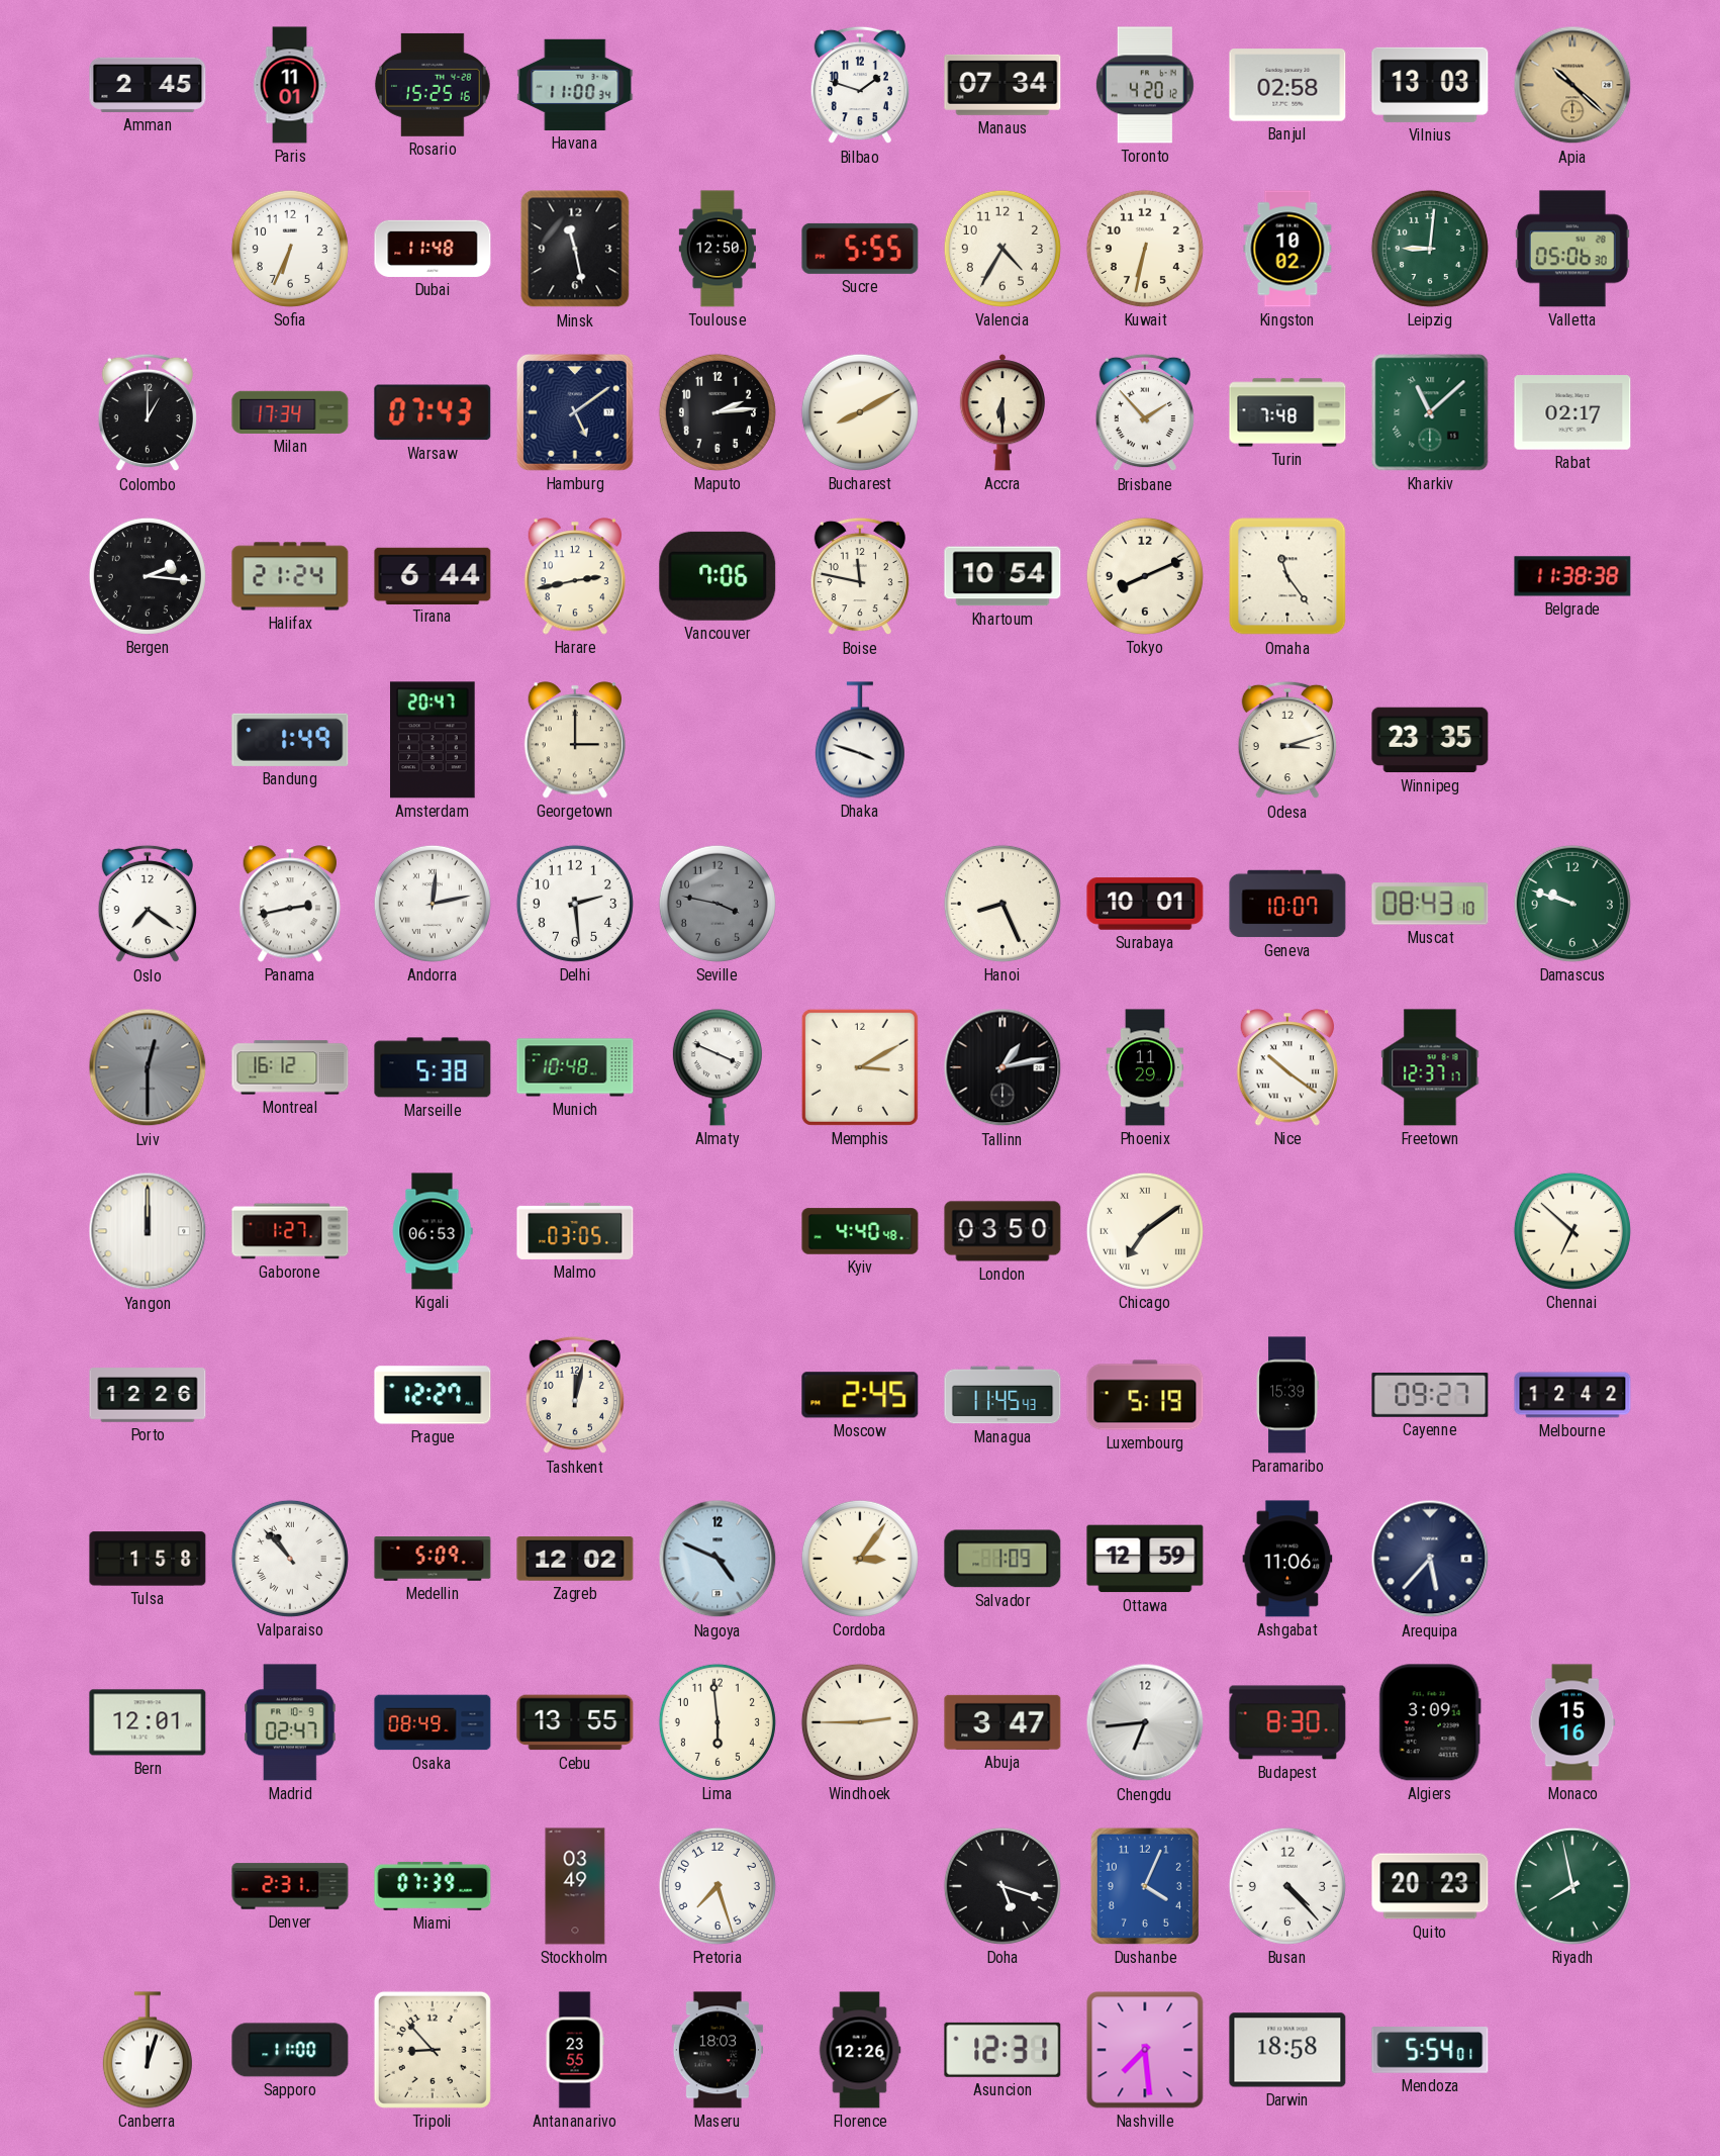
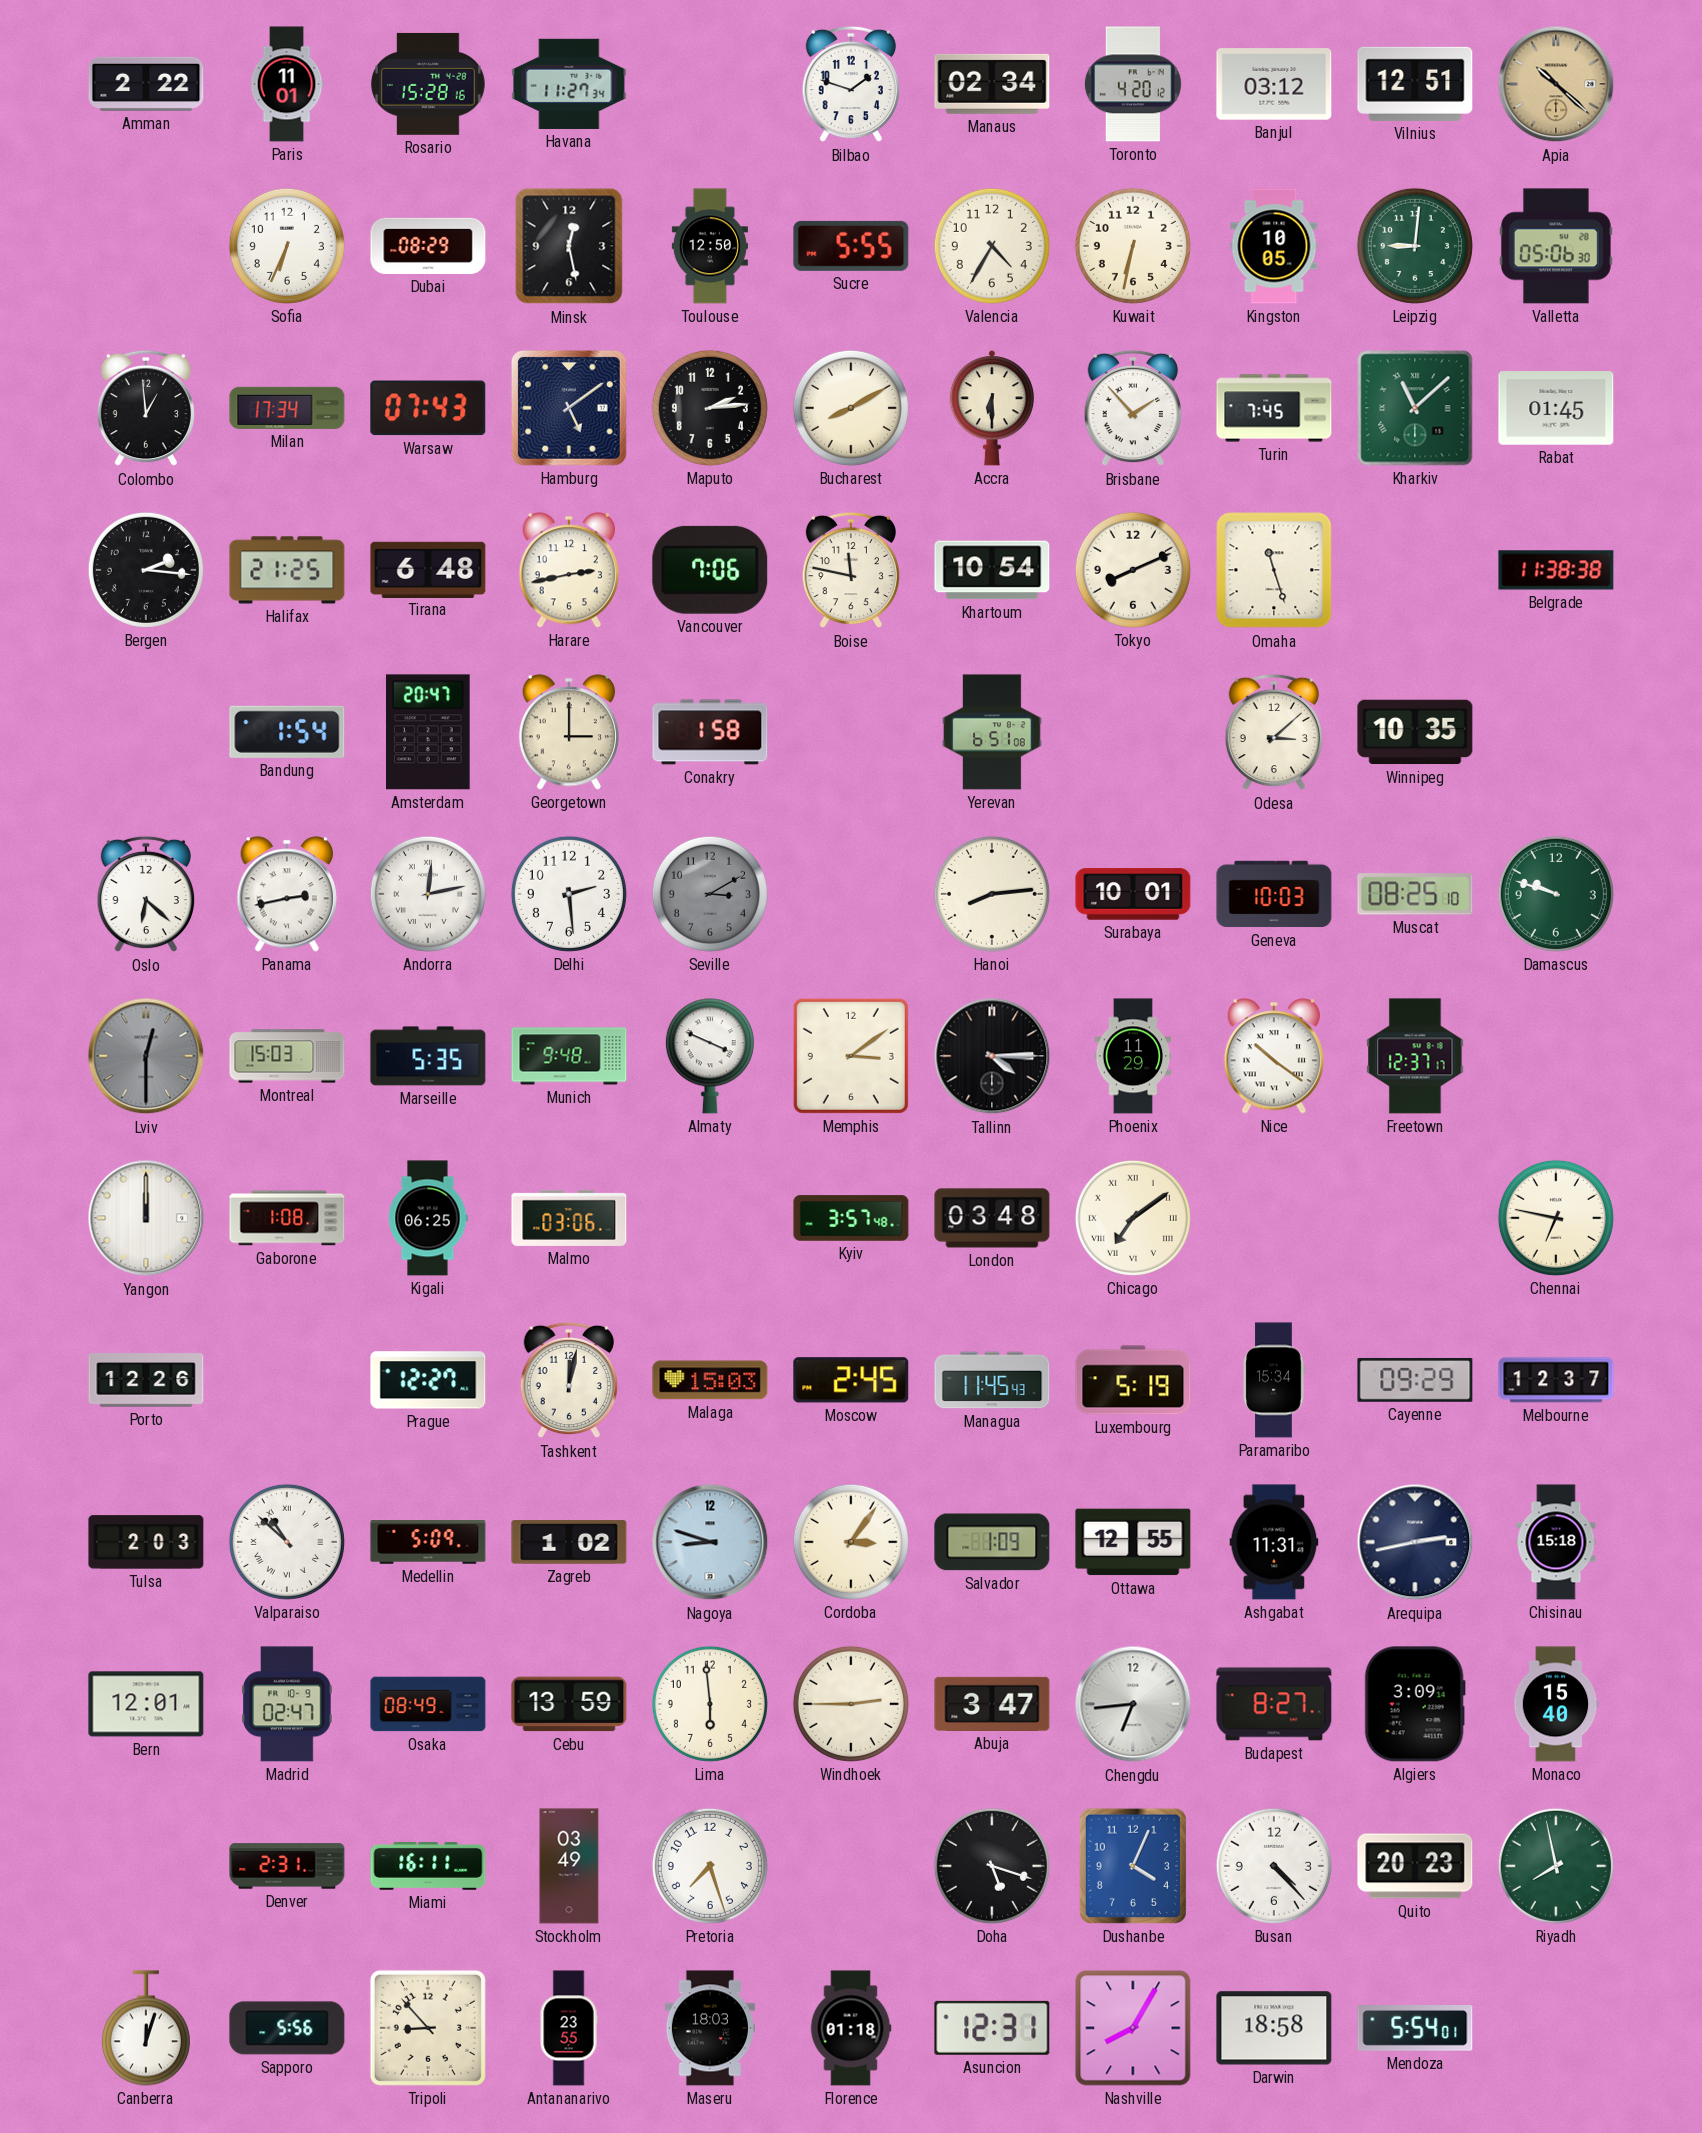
Amman: 2:45 -> 2:22
Rosario: 15:25 -> 15:28
Havana: 11:00 -> 11:27
Manaus: 07:34 -> 02:34
Banjul: 02:58 -> 03:12
Vilnius: 13:03 -> 12:51
Dubai: 11:48 -> 08:29
Minsk: 11:28 -> 12:28
Kingston: 10:02 -> 10:05
Colombo: 1:00 -> 12:59
Turin: 7:48 -> 7:45
Rabat: 02:17 -> 01:45
Halifax: 21:24 -> 21:25
Tirana: 6:44 -> 6:48
Omaha: 11:24 -> 11:27
Bandung: 1:49 -> 1:54
Conakry: none -> 1:58
Dhaka: 3:48 -> none
Yerevan: none -> 6:51
Odesa: 3:12 -> 3:08
Winnipeg: 23:35 -> 10:35
Oslo: 7:21 -> 6:22
Seville: 3:47 -> 3:10
Hanoi: 8:26 -> 8:14
Geneva: 10:07 -> 10:03
Muscat: 08:43 -> 08:25
Montreal: 16:12 -> 15:03
Marseille: 5:38 -> 5:35
Munich: 10:48 -> 9:48
Memphis: 3:10 -> 3:09
Tallinn: 1:13 -> 4:15
Gaborone: 1:27 -> 1:08
Kigali: 06:53 -> 06:25
Malmo: 03:05 -> 03:06
Kyiv: 4:40 -> 3:57
London: 03:50 -> 03:48
Chennai: 6:52 -> 6:47
Malaga: none -> 15:03
Paramaribo: 15:39 -> 15:34
Cayenne: 09:27 -> 09:29
Melbourne: 12:42 -> 12:37
Tulsa: 1:58 -> 2:03
Valparaiso: 10:53 -> 10:52
Zagreb: 12:02 -> 1:02
Nagoya: 4:49 -> 8:48
Ottawa: 12:59 -> 12:55
Ashgabat: 11:06 -> 11:31
Arequipa: 5:37 -> 2:43
Chisinau: none -> 15:18
Cebu: 13:55 -> 13:59
Budapest: 8:30 -> 8:27
Monaco: 15:16 -> 15:40
Miami: 07:39 -> 16:11
Sapporo: 11:00 -> 5:56
Florence: 12:26 -> 01:18
Nashville: 7:29 -> 8:05
